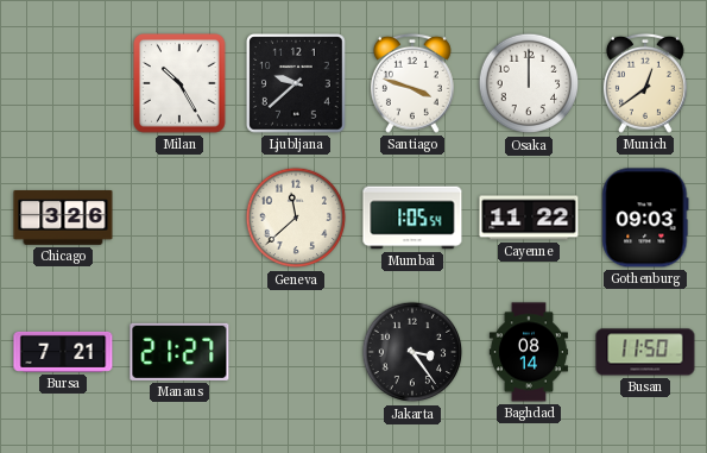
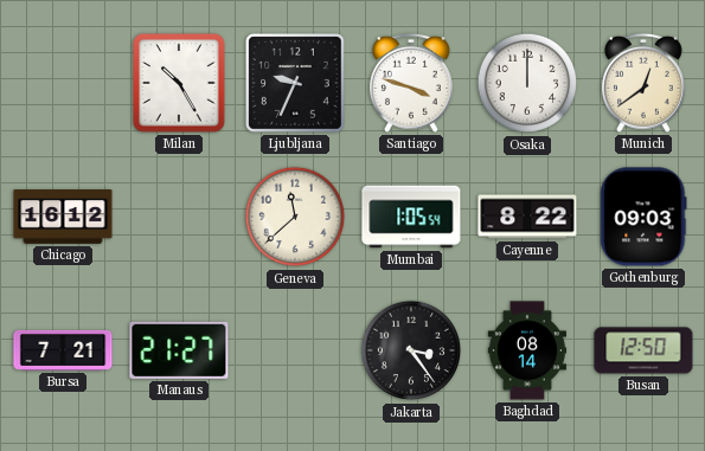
Ljubljana: 9:38 -> 9:34
Chicago: 3:26 -> 16:12
Cayenne: 11:22 -> 8:22
Busan: 11:50 -> 12:50
